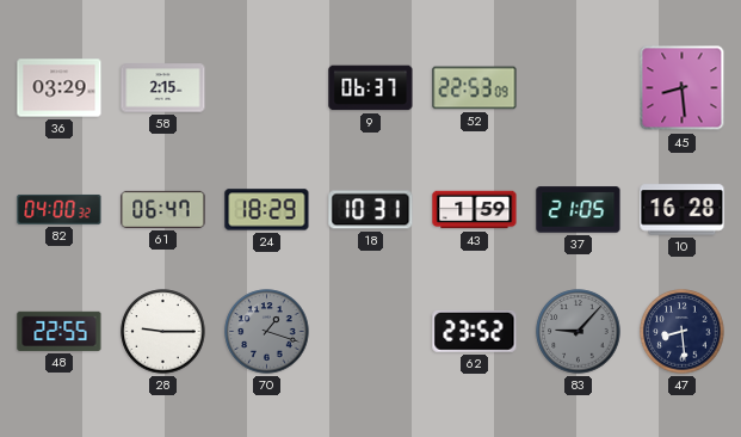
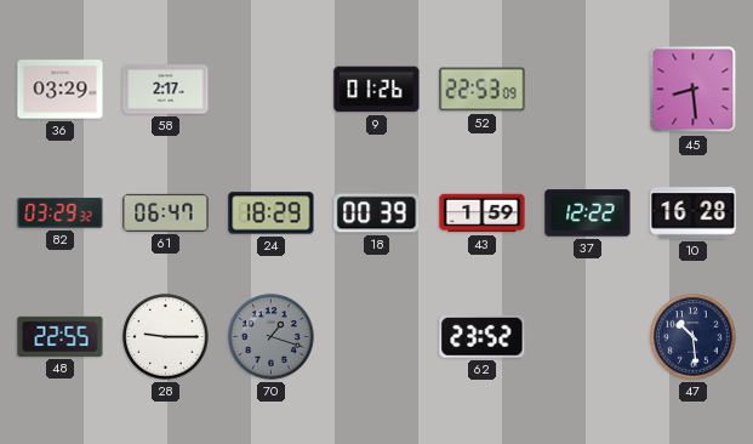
58: 2:15 -> 2:17
9: 06:37 -> 01:26
82: 04:00 -> 03:29
18: 10:31 -> 00:39
37: 21:05 -> 12:22
83: 9:07 -> none
47: 8:29 -> 10:29
